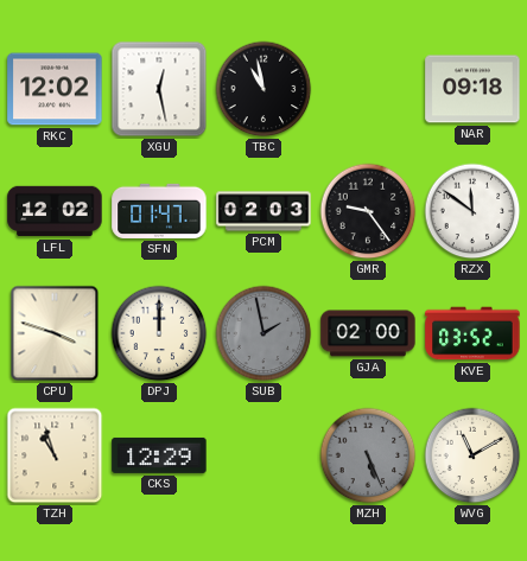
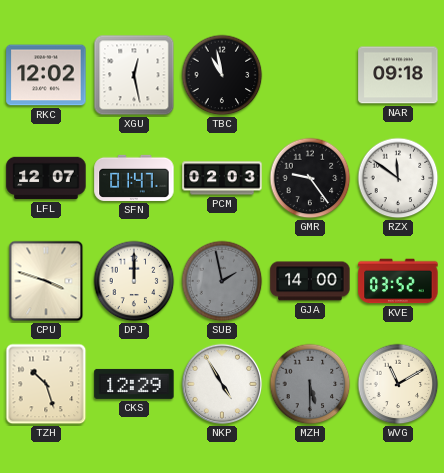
LFL: 12:02 -> 12:07
GJA: 02:00 -> 14:00
TZH: 10:57 -> 10:27
NKP: none -> 4:55
MZH: 5:26 -> 5:30
